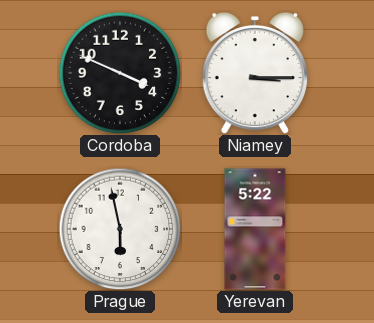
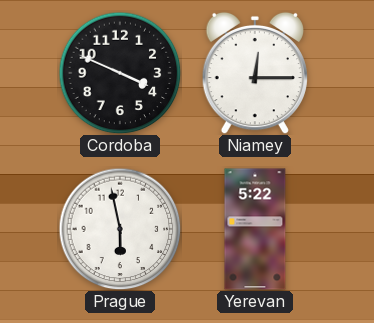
Niamey: 3:15 -> 12:15
